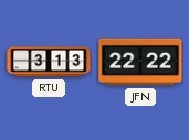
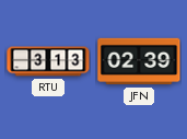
JFN: 22:22 -> 02:39
